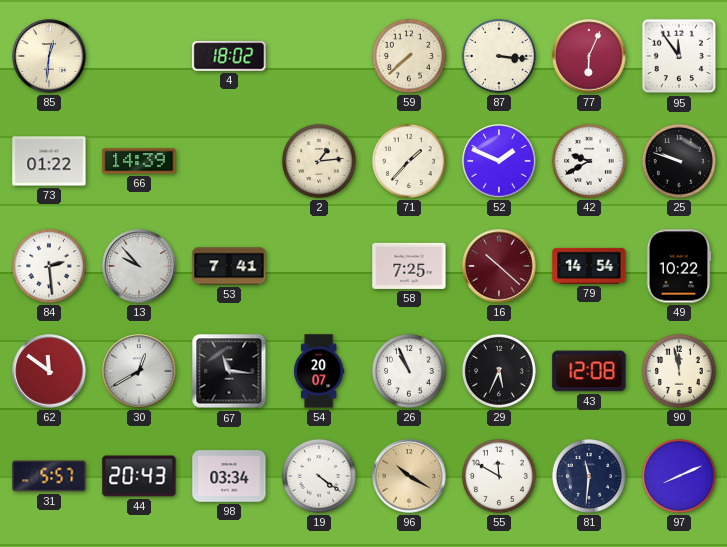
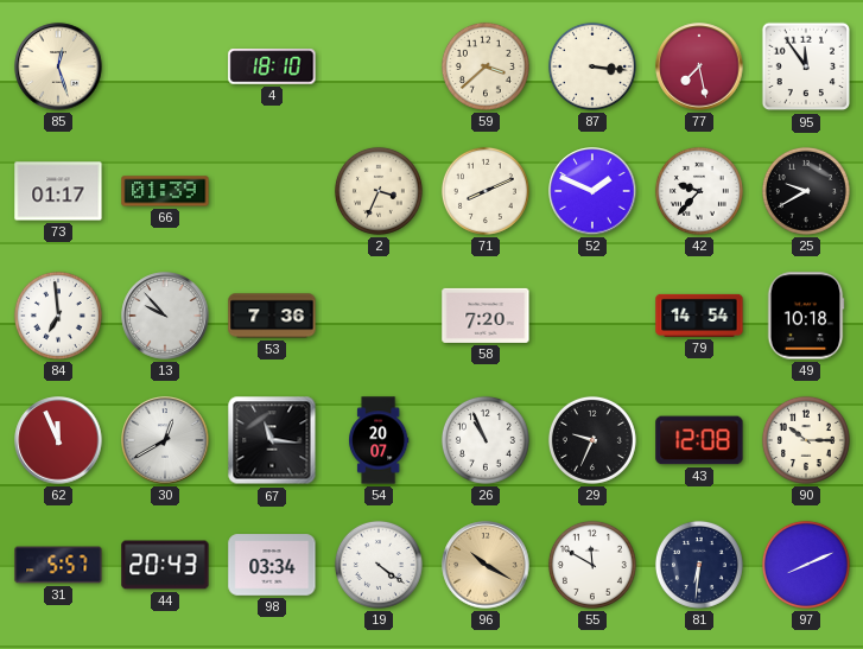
85: 12:31 -> 12:27
4: 18:02 -> 18:10
59: 7:38 -> 3:38
77: 6:04 -> 7:28
73: 01:22 -> 01:17
66: 14:39 -> 01:39
2: 1:14 -> 3:34
71: 1:37 -> 8:11
42: 9:40 -> 9:37
25: 9:48 -> 9:40
84: 2:29 -> 6:59
53: 7:41 -> 7:36
58: 7:25 -> 7:20
16: 10:22 -> none
49: 10:22 -> 10:18
62: 11:51 -> 11:56
29: 5:34 -> 9:34
90: 11:58 -> 10:15
81: 11:31 -> 6:31
